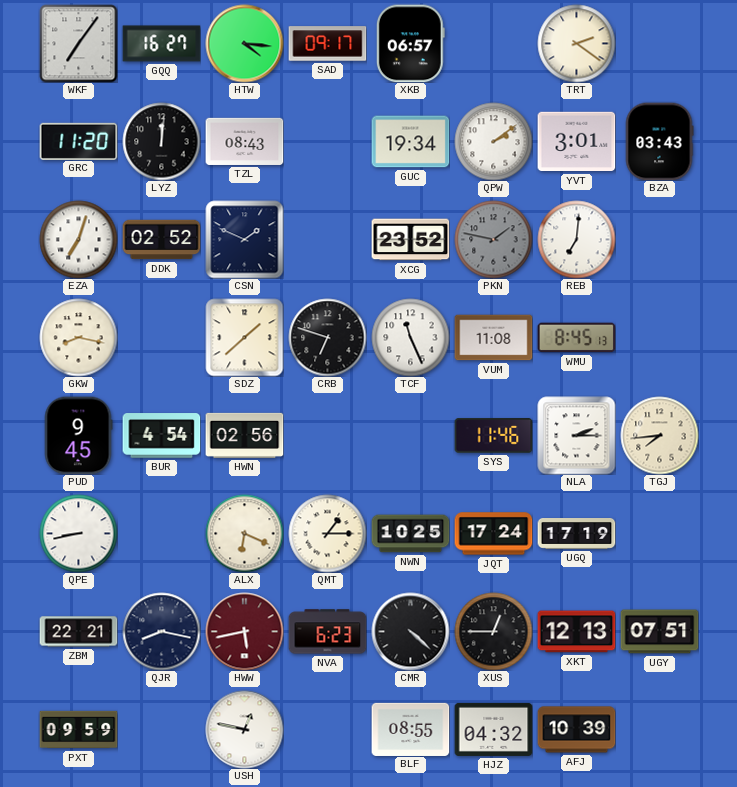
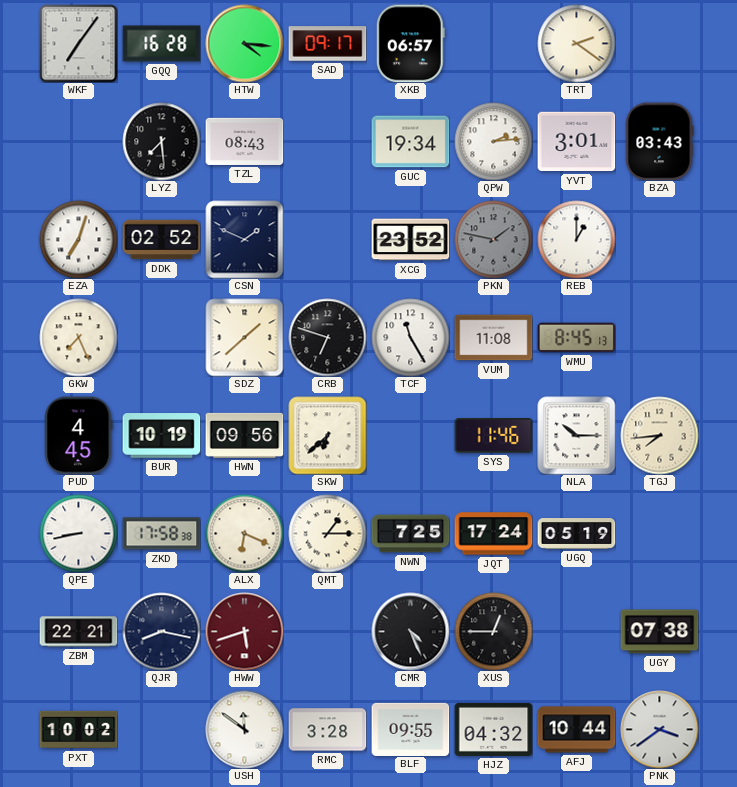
GQQ: 16:27 -> 16:28
GRC: 11:20 -> none
LYZ: 12:01 -> 7:29
QPW: 2:09 -> 2:14
REB: 7:01 -> 1:00
GKW: 8:17 -> 7:26
TCF: 11:26 -> 11:25
PUD: 9:45 -> 4:45
BUR: 4:54 -> 10:19
HWN: 02:56 -> 09:56
SKW: none -> 6:38
NLA: 2:15 -> 10:15
ZKD: none -> 17:58
NWN: 10:25 -> 7:25
UGQ: 17:19 -> 05:19
HWW: 5:43 -> 5:42
NVA: 6:23 -> none
CMR: 4:22 -> 4:26
XKT: 12:13 -> none
UGY: 07:51 -> 07:38
PXT: 09:59 -> 10:02
USH: 12:47 -> 11:51
RMC: none -> 3:28
BLF: 08:55 -> 09:55
AFJ: 10:39 -> 10:44
PNK: none -> 3:39
